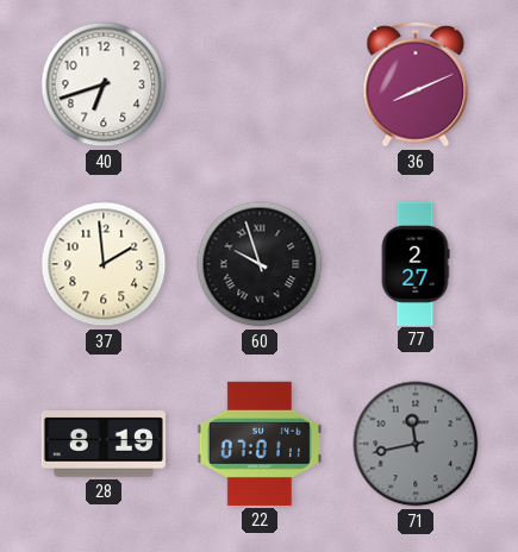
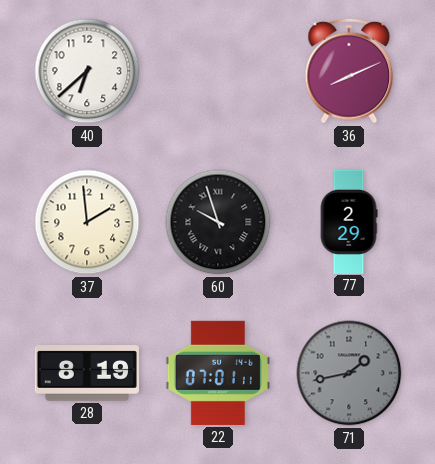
40: 6:42 -> 6:38
77: 2:27 -> 2:29
71: 11:43 -> 1:43
